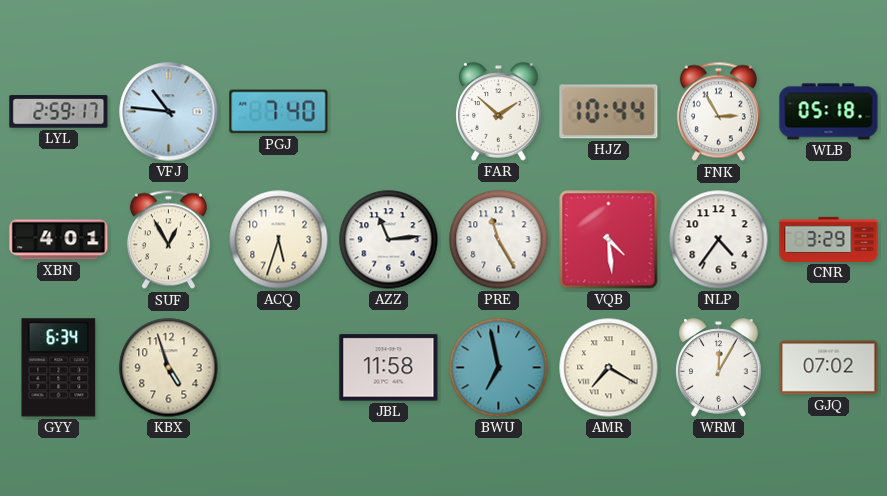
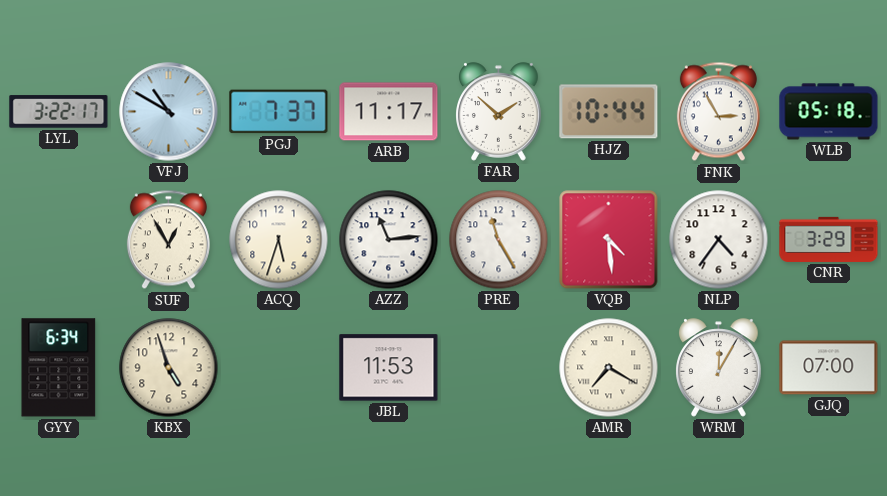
LYL: 2:59 -> 3:22
VFJ: 10:46 -> 10:50
PGJ: 7:40 -> 7:37
ARB: none -> 11:17
XBN: 4:01 -> none
JBL: 11:58 -> 11:53
BWU: 6:58 -> none
GJQ: 07:02 -> 07:00
